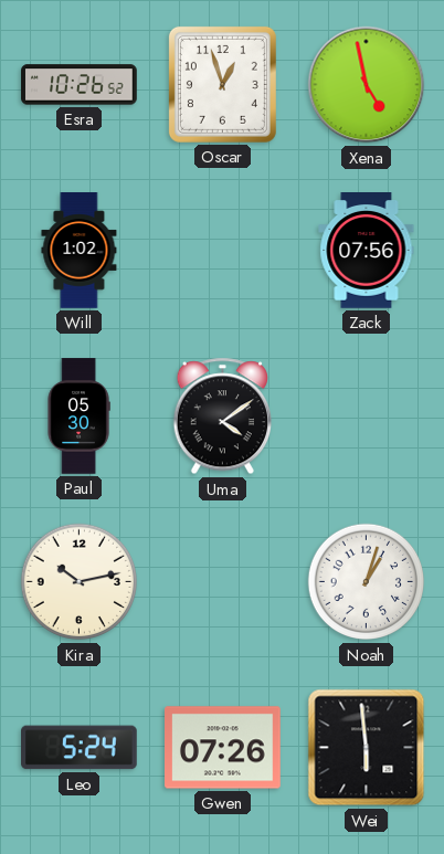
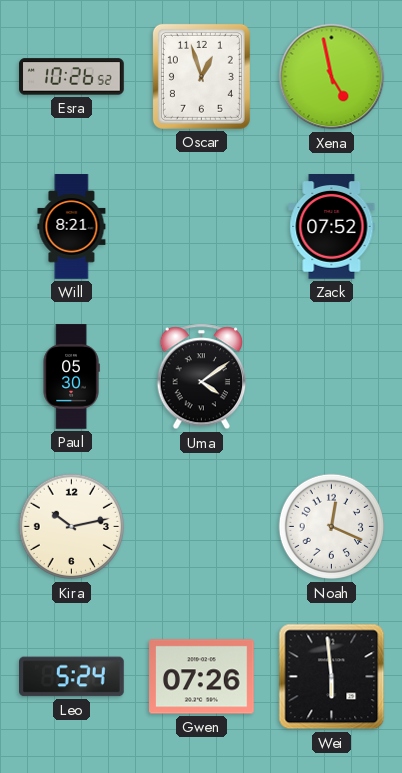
Will: 1:02 -> 8:21
Zack: 07:56 -> 07:52
Noah: 1:03 -> 12:19
